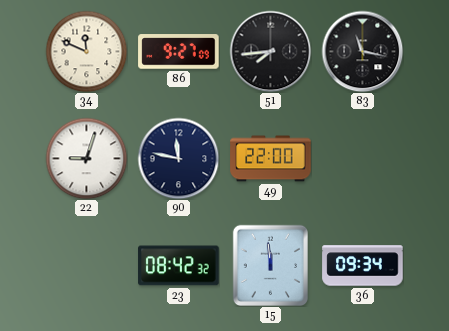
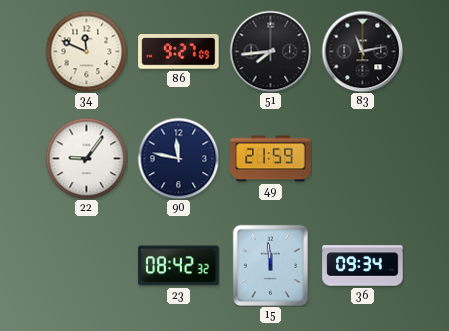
83: 11:17 -> 11:13
22: 9:03 -> 9:06
49: 22:00 -> 21:59
